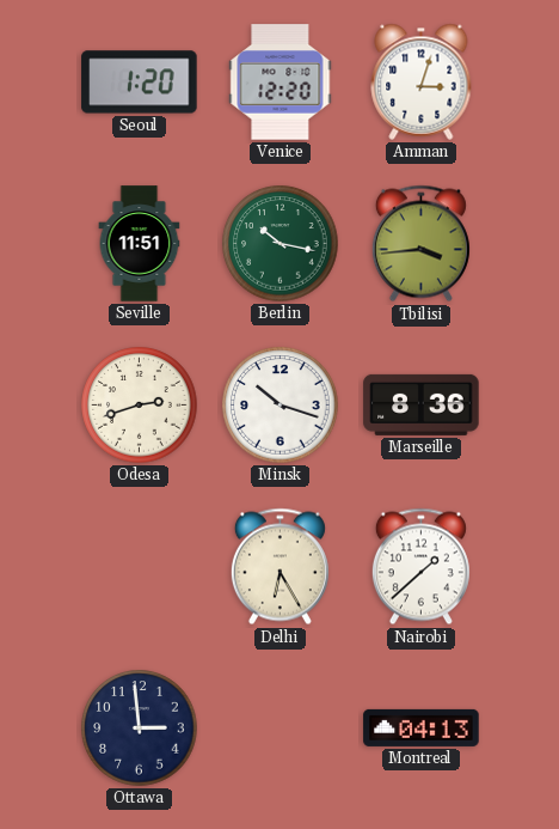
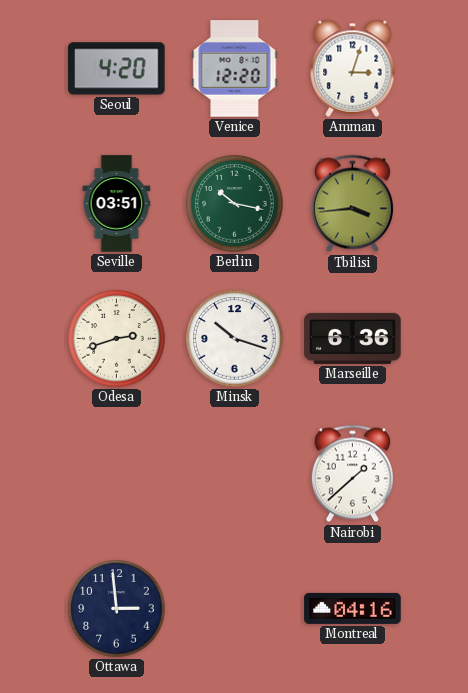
Seoul: 1:20 -> 4:20
Seville: 11:51 -> 03:51
Marseille: 8:36 -> 6:36
Delhi: 6:25 -> none
Montreal: 04:13 -> 04:16
